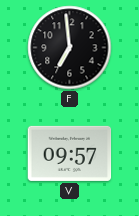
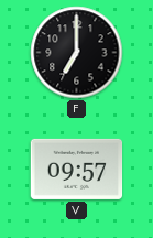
F: 6:59 -> 7:00
